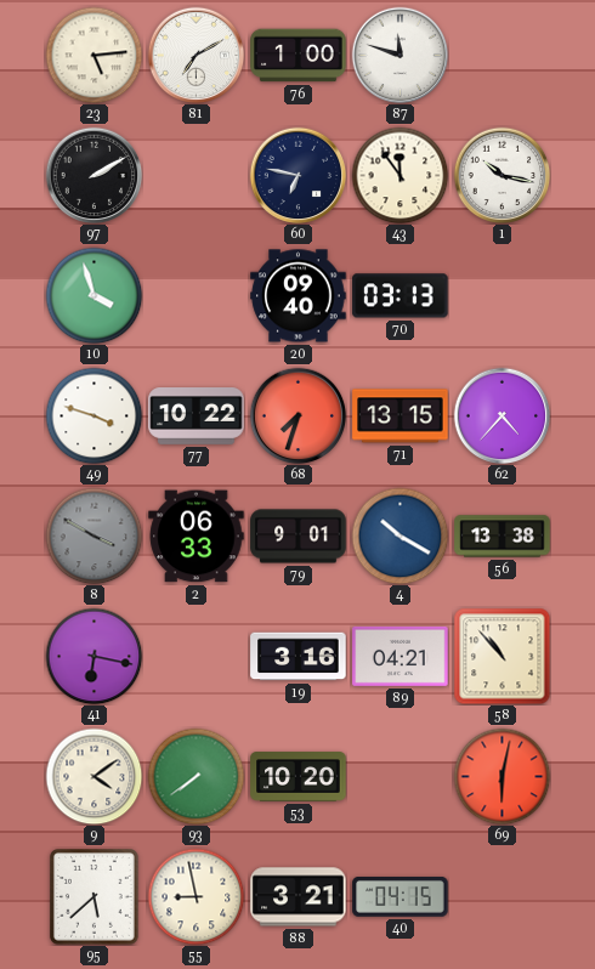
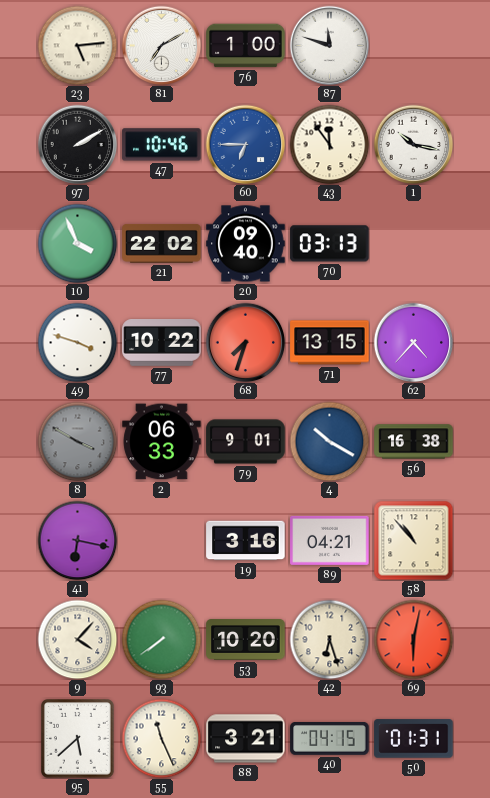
47: none -> 10:46
60: 6:47 -> 6:45
60 dial: navy -> blue
10: 3:57 -> 3:56
21: none -> 22:02
56: 13:38 -> 16:38
9: 4:09 -> 4:07
42: none -> 6:27
55: 8:58 -> 11:26
50: none -> 01:31
